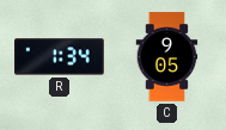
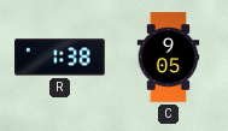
R: 1:34 -> 1:38
